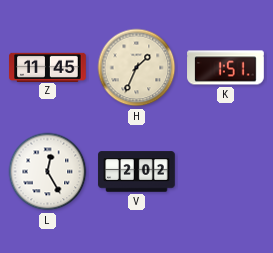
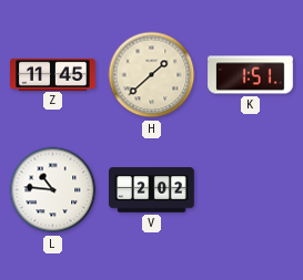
H: 1:34 -> 1:38
L: 12:25 -> 10:46
